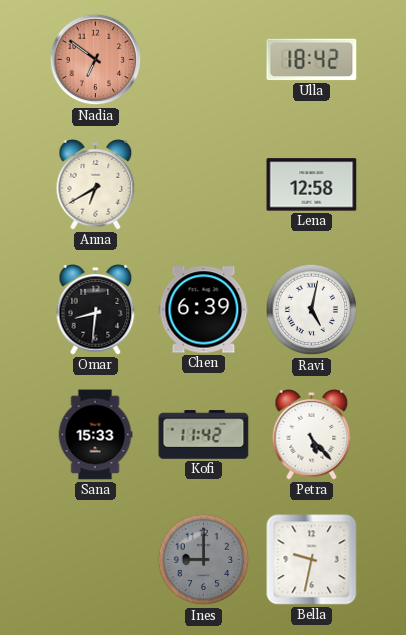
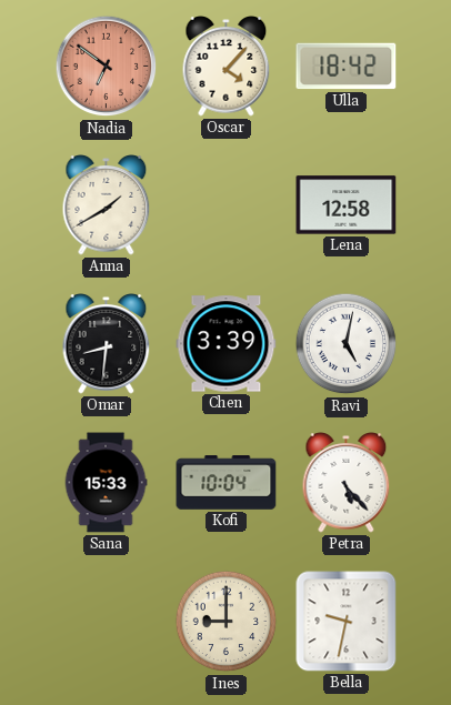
Oscar: none -> 4:07
Anna: 6:40 -> 1:40
Chen: 6:39 -> 3:39
Kofi: 11:42 -> 10:04
Ines dial: grey -> cream
